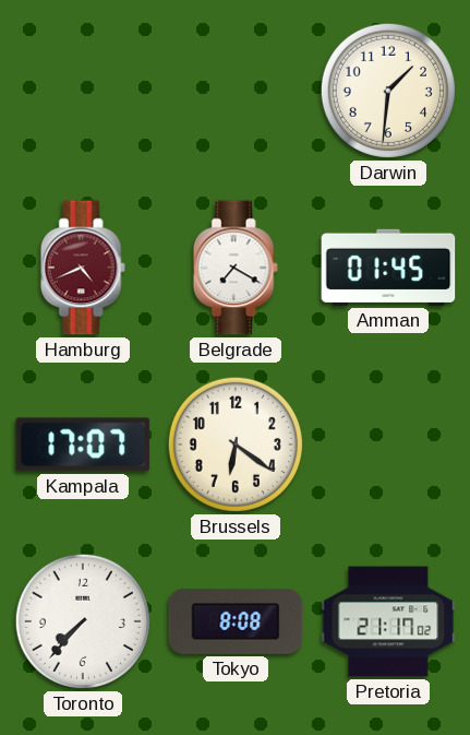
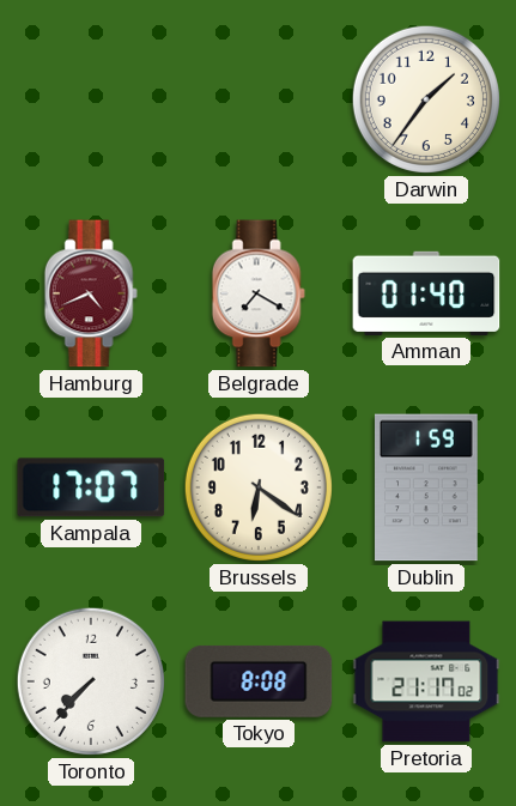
Darwin: 1:31 -> 1:36
Amman: 01:45 -> 01:40
Dublin: none -> 1:59
